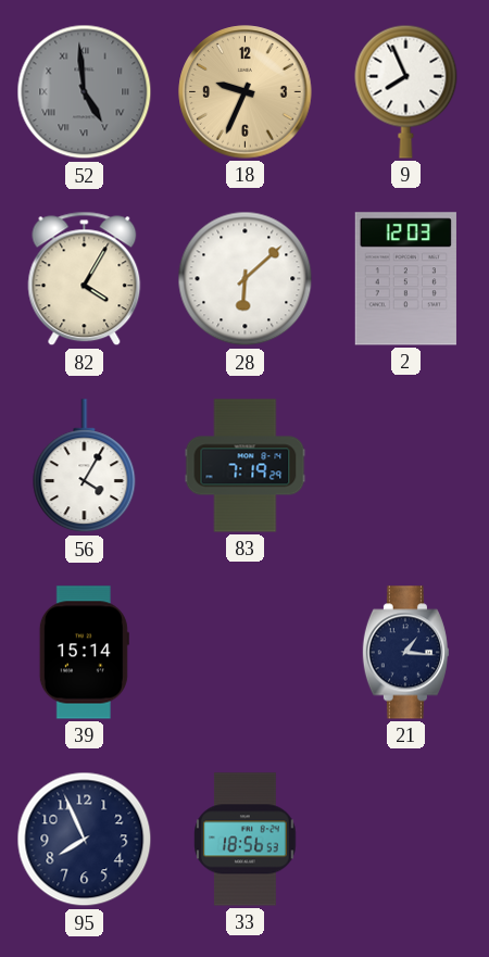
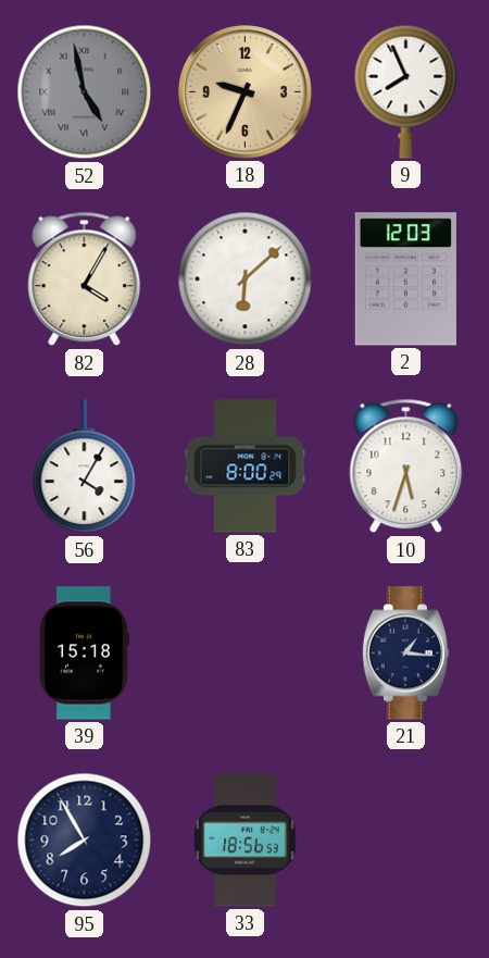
52: 4:59 -> 4:58
83: 7:19 -> 8:00
10: none -> 5:33
39: 15:14 -> 15:18
95: 7:56 -> 7:55
